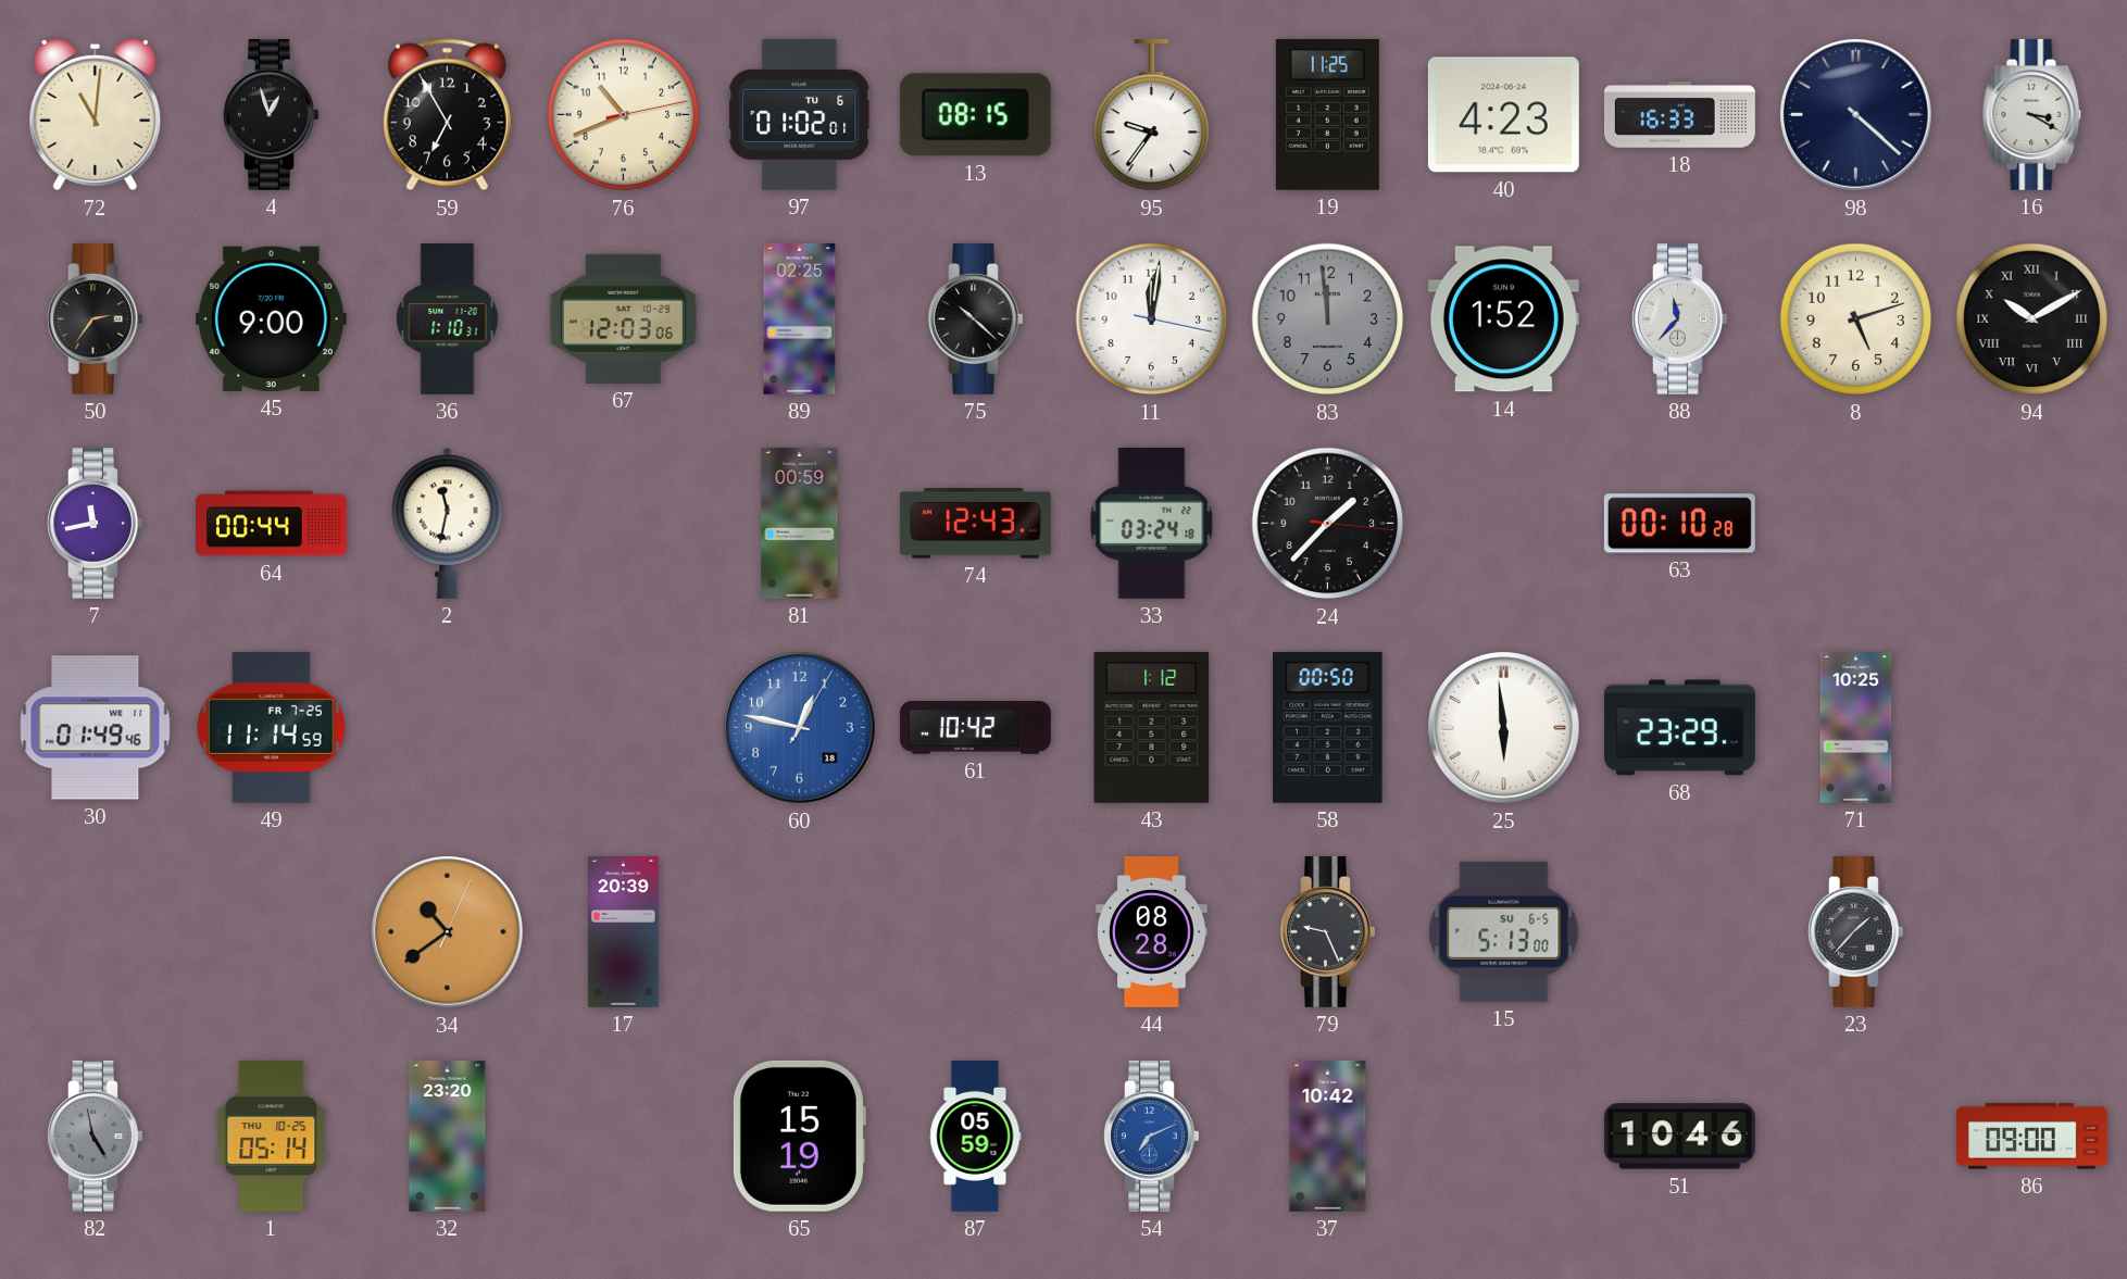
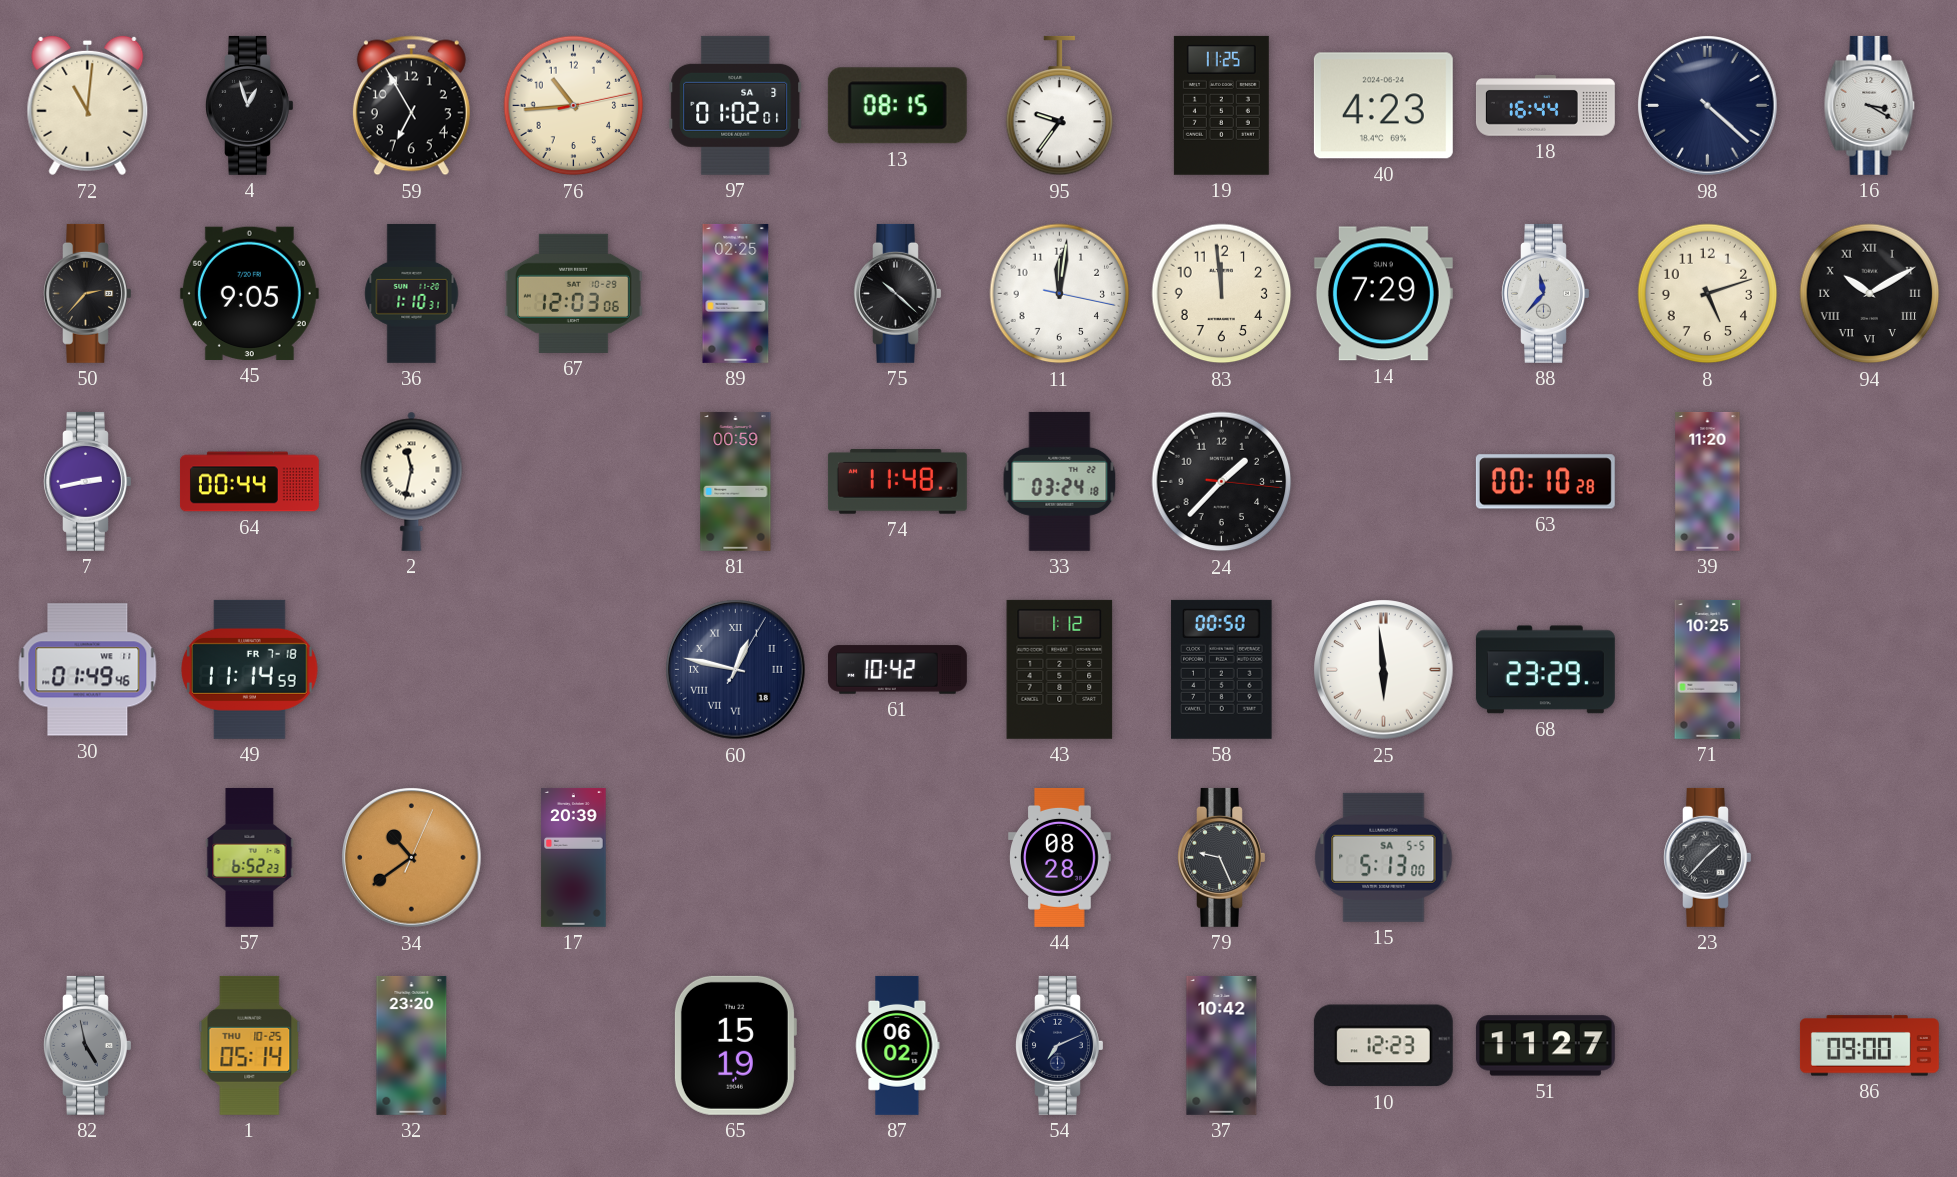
76: 10:41 -> 10:44
97 date: TU 6 -> SA 3
18: 16:33 -> 16:44
50: 2:36 -> 2:37
45: 9:00 -> 9:05
83 dial: grey -> cream
14: 1:52 -> 7:29
7: 11:43 -> 2:43
74: 12:43 -> 11:48
39: none -> 11:20
49 date: FR 7-25 -> FR 7-18
60 dial: blue -> navy
60 numerals: Arabic -> Roman
57: none -> 6:52
15 date: SU 6-5 -> SA 5-5
87: 05:59 -> 06:02
54 dial: blue -> navy
10: none -> 12:23
51: 10:46 -> 11:27
